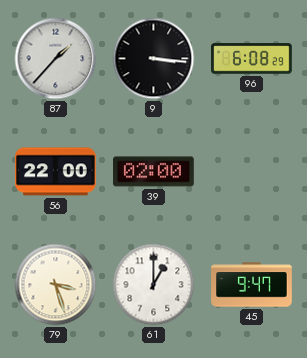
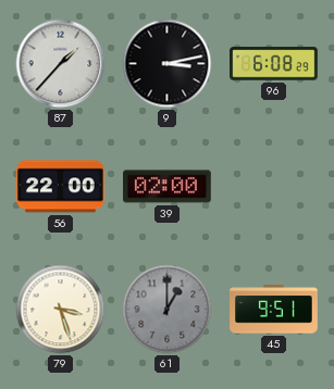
9: 3:16 -> 3:13
61 dial: white -> grey
45: 9:47 -> 9:51
